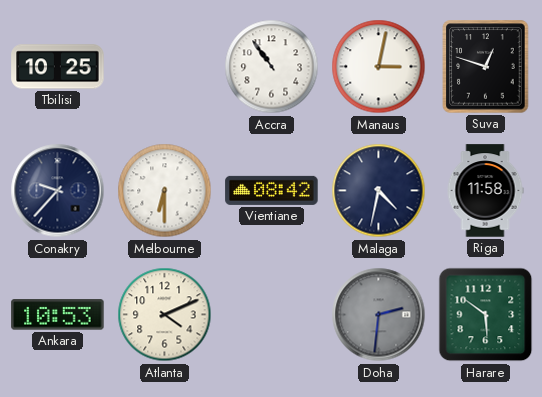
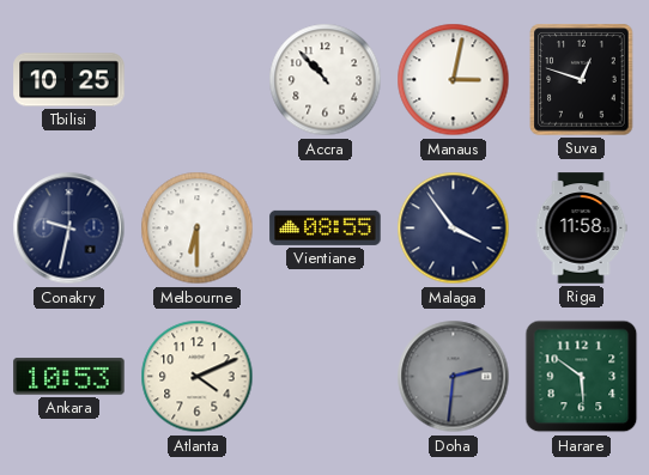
Accra: 10:54 -> 10:53
Conakry: 9:37 -> 9:32
Vientiane: 08:42 -> 08:55
Malaga: 4:32 -> 3:54
